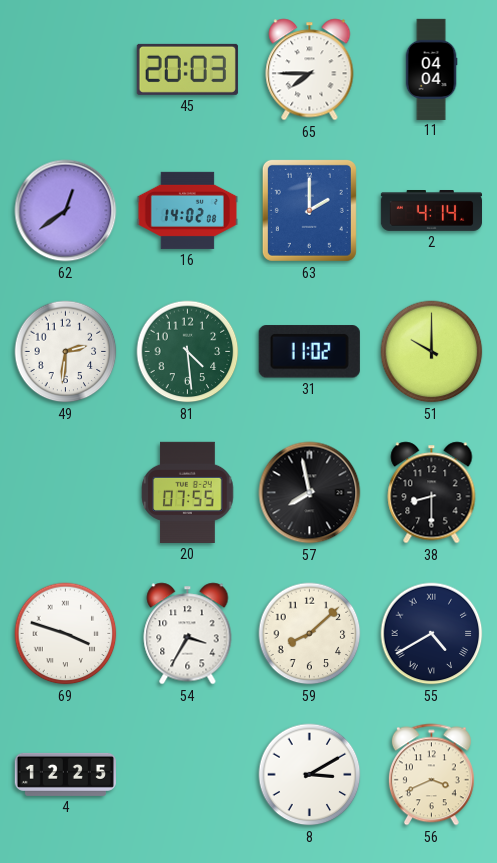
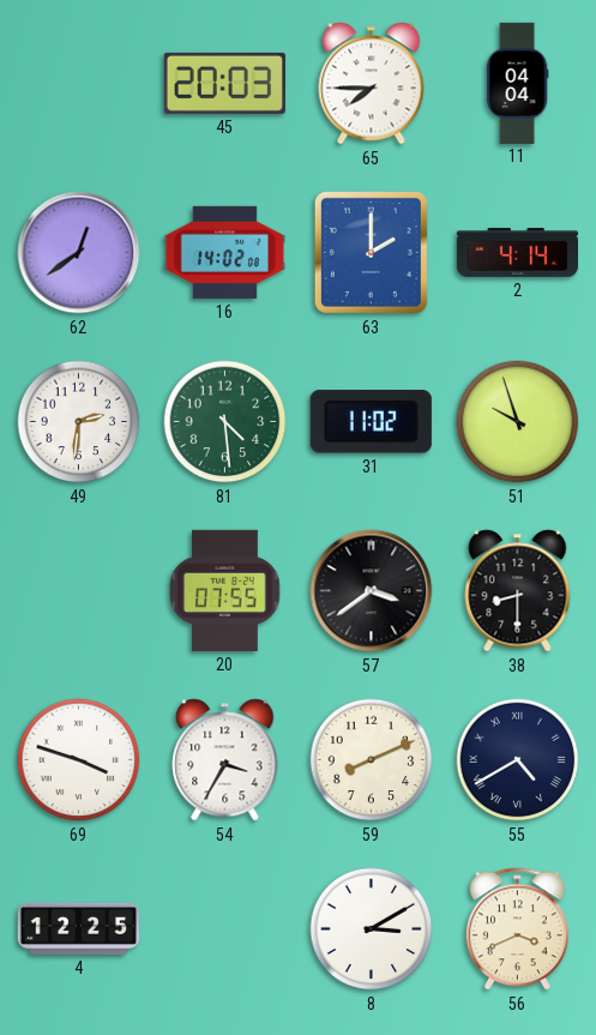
51: 10:00 -> 9:57
57: 7:58 -> 3:39
59: 8:08 -> 8:11
